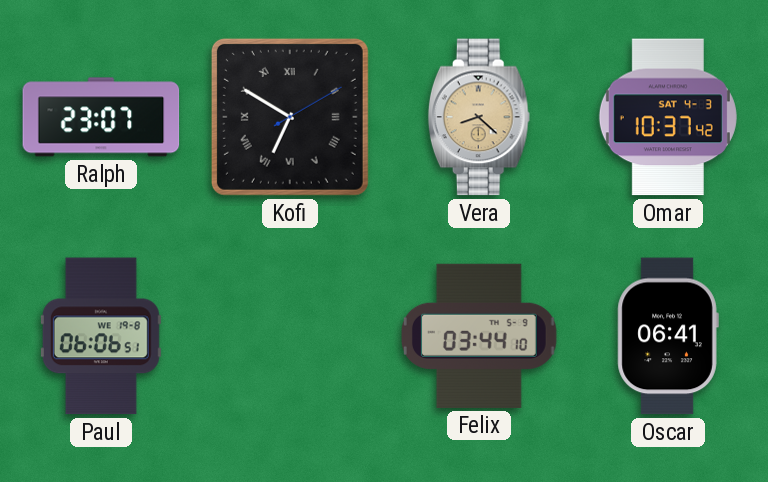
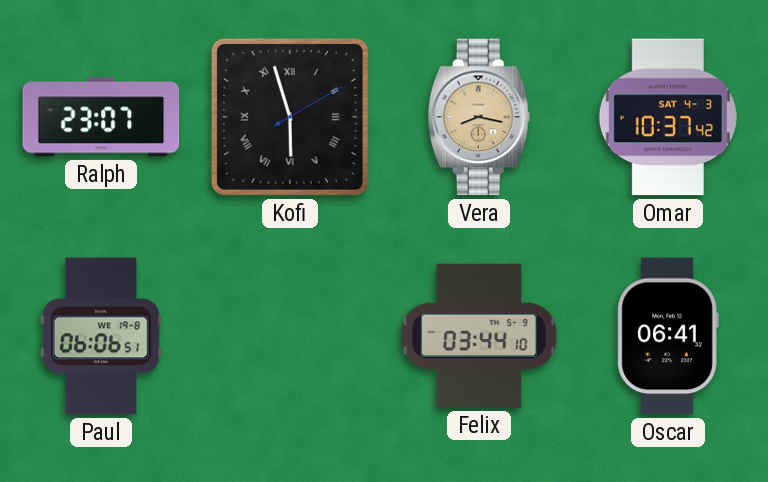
Kofi: 6:50 -> 5:57
Vera: 8:22 -> 8:17
